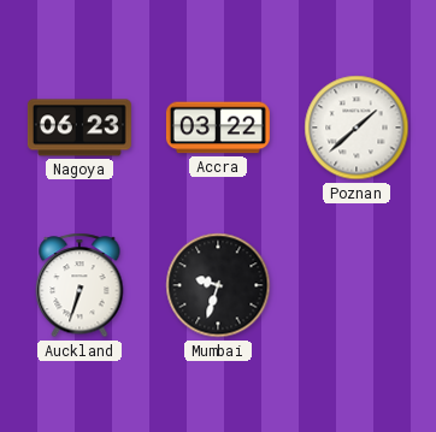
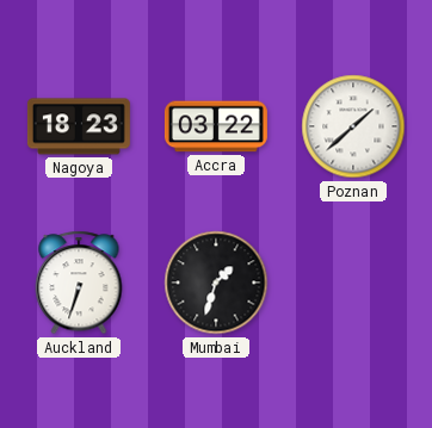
Nagoya: 06:23 -> 18:23
Mumbai: 9:33 -> 1:33
